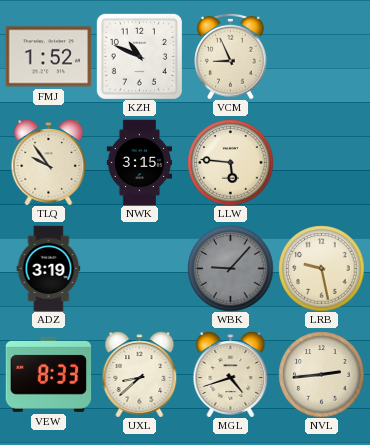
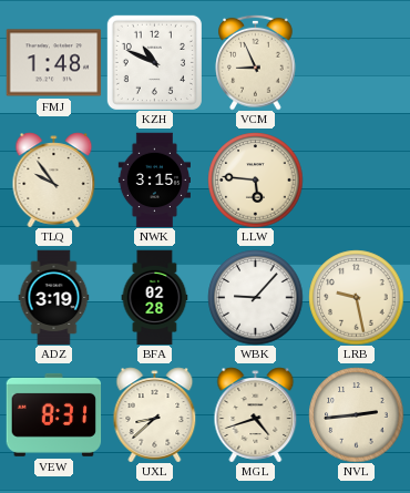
FMJ: 1:52 -> 1:48
BFA: none -> 02:28
WBK dial: grey -> white
VEW: 8:33 -> 8:31
